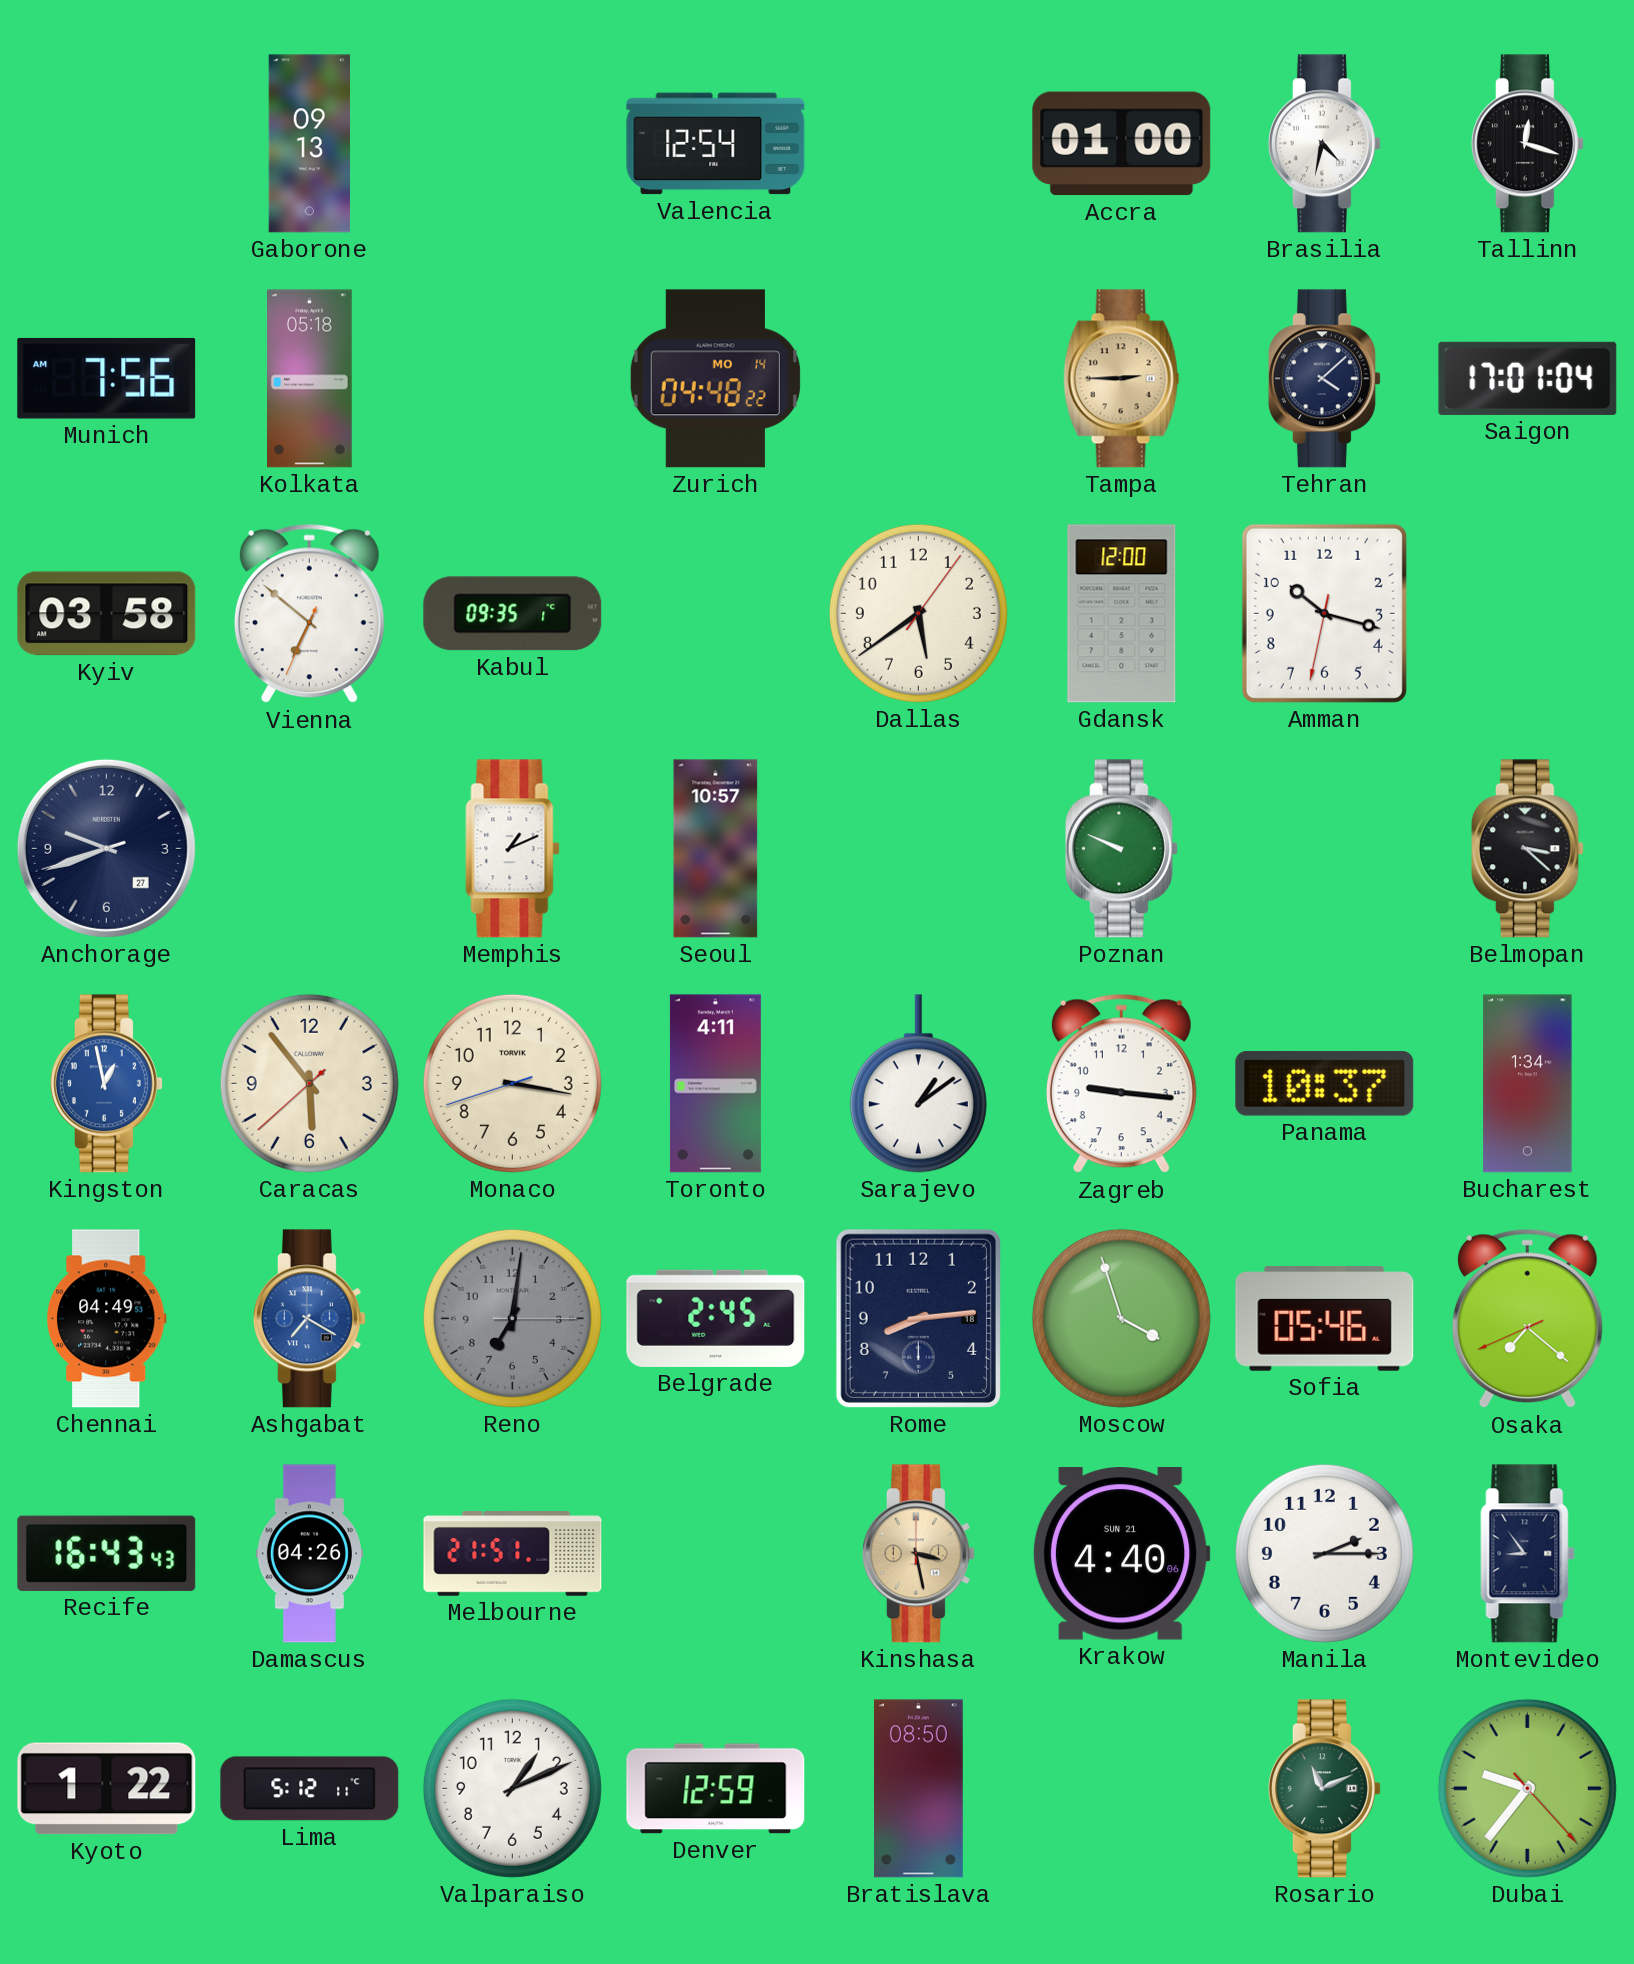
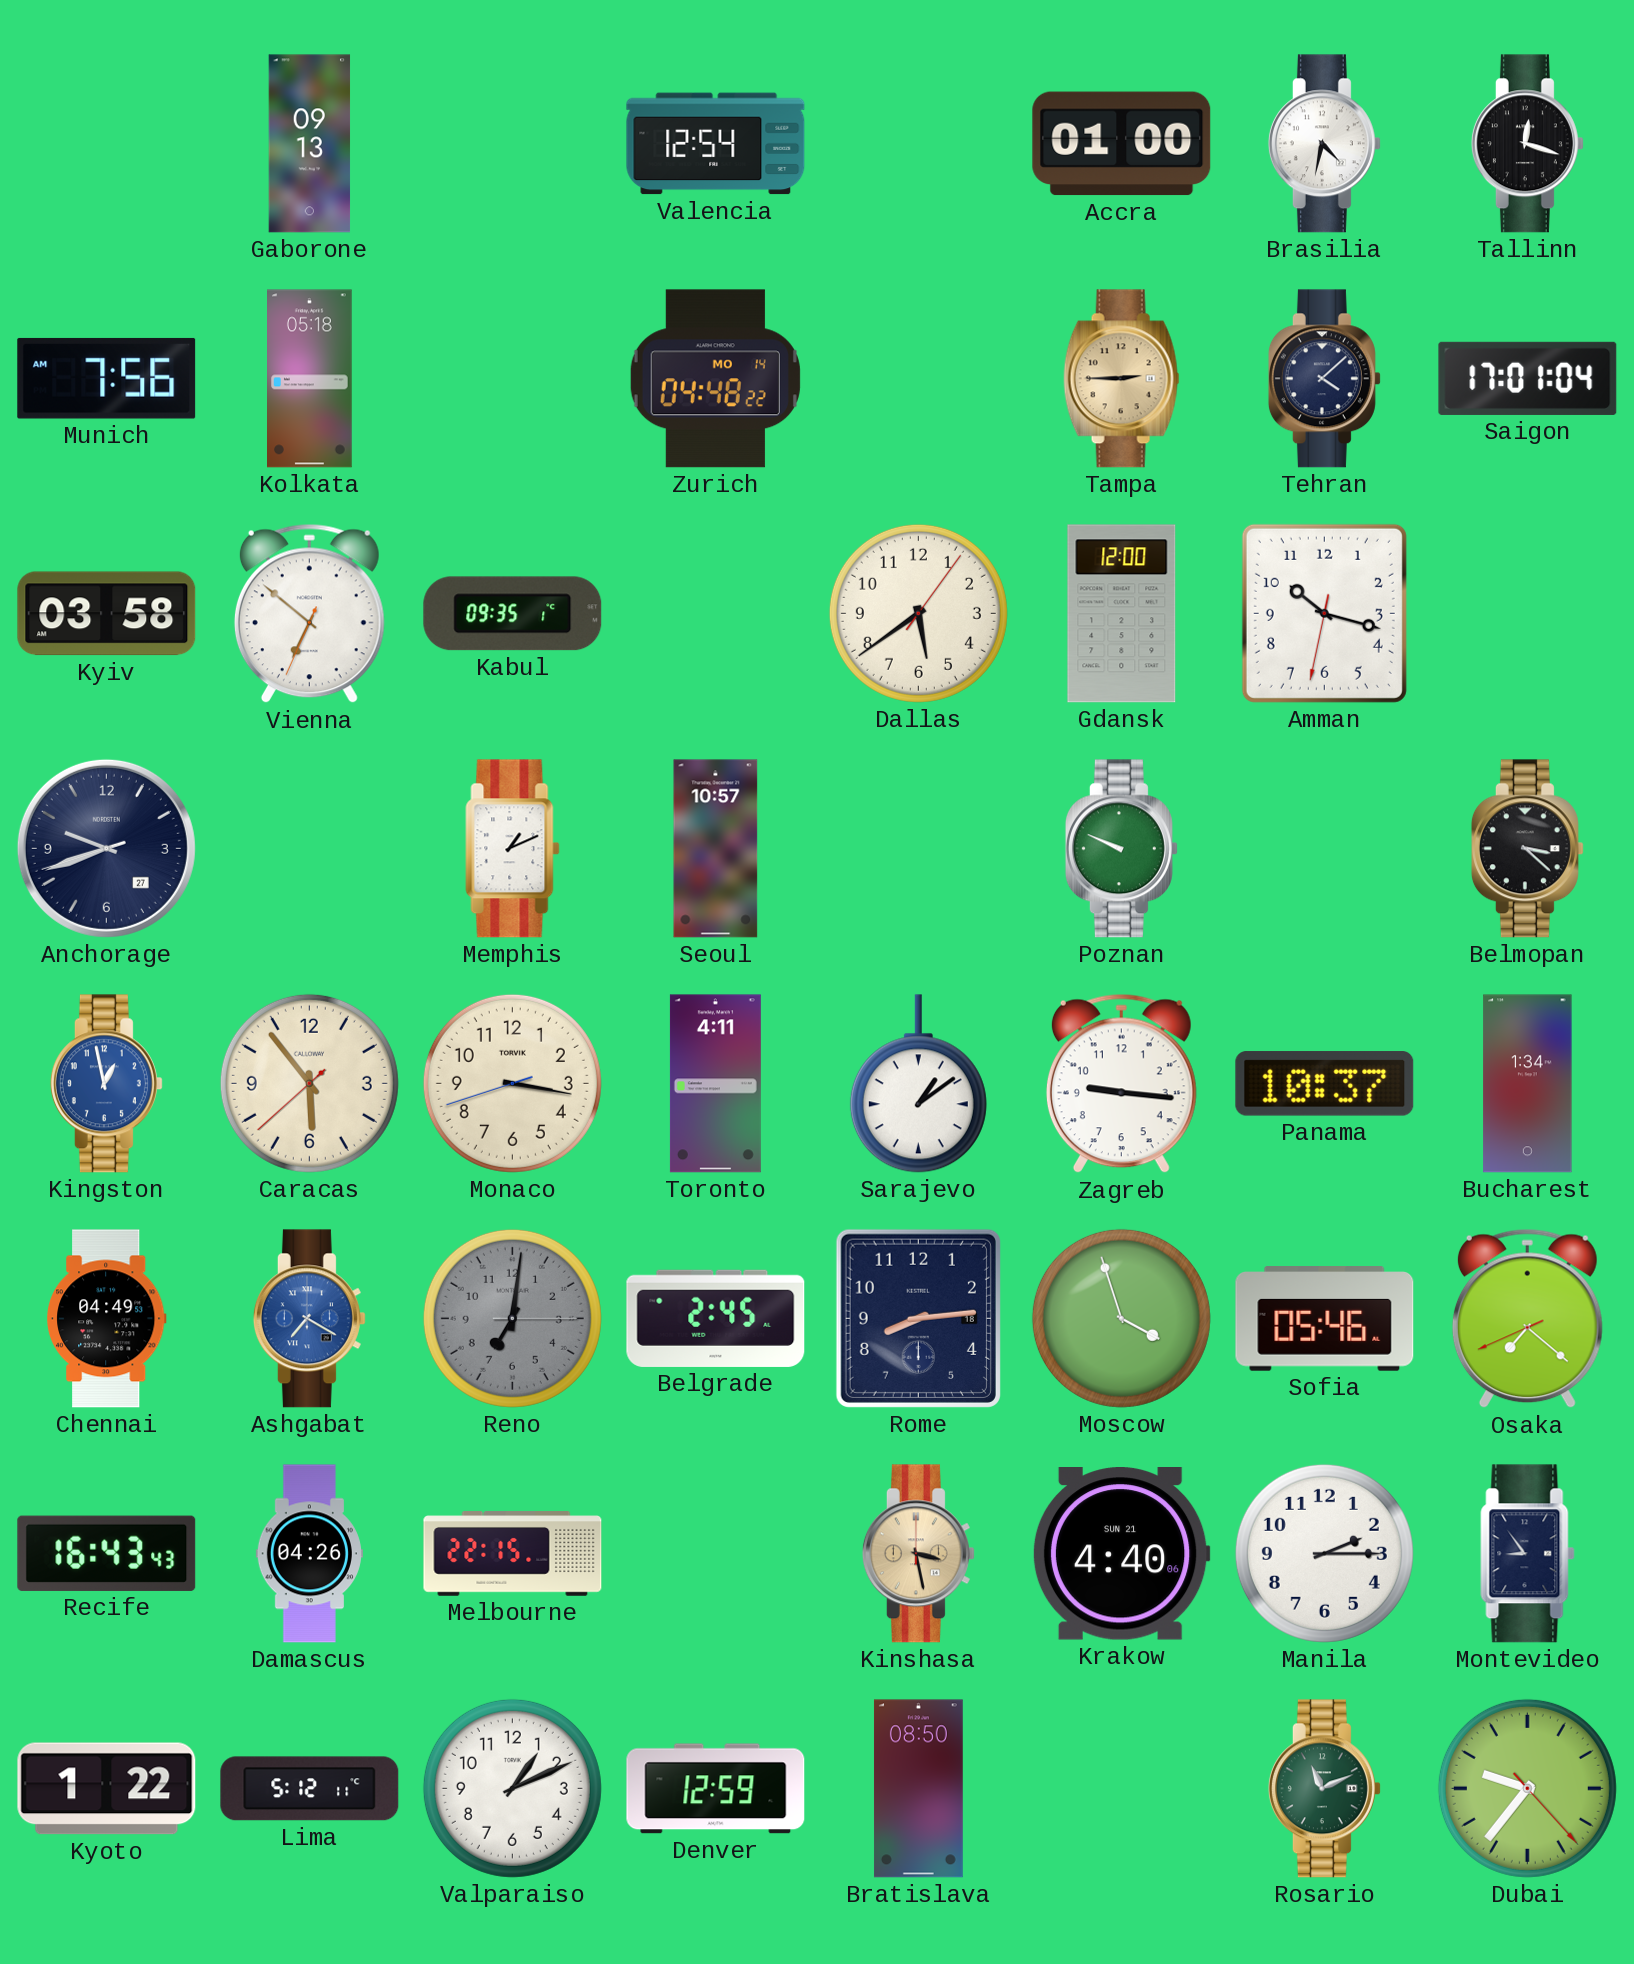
Melbourne: 21:51 -> 22:15
